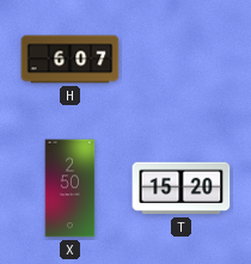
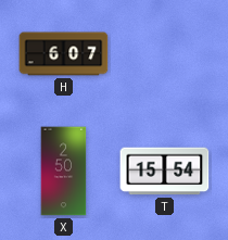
T: 15:20 -> 15:54
